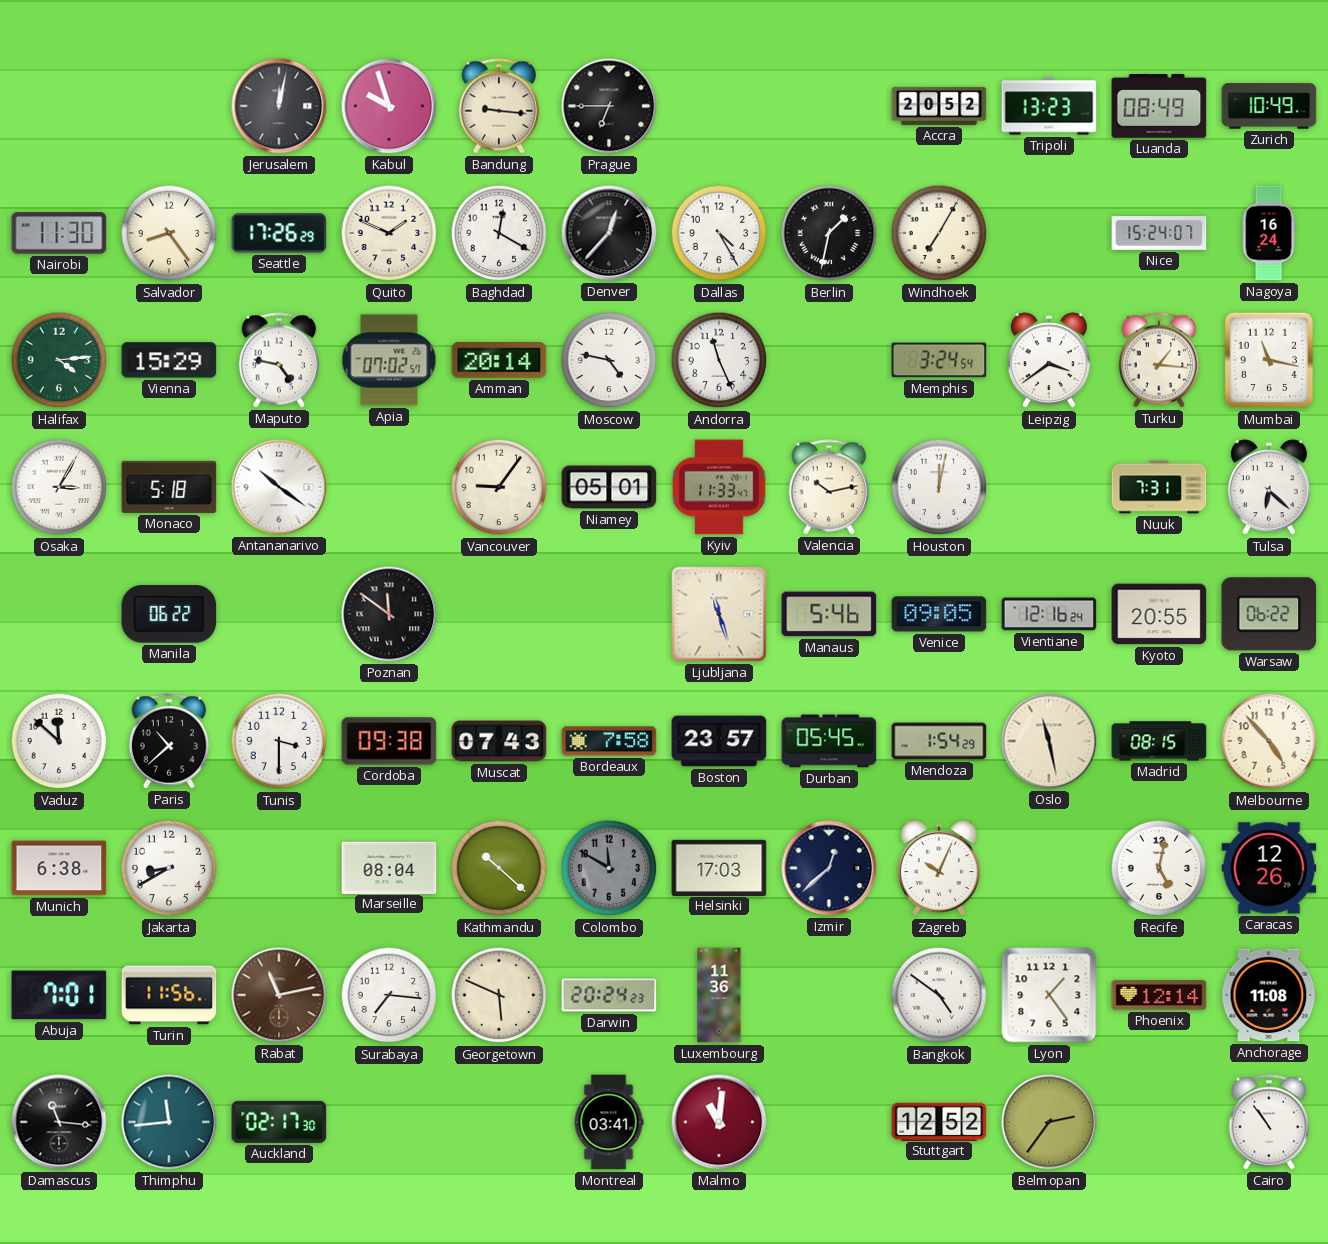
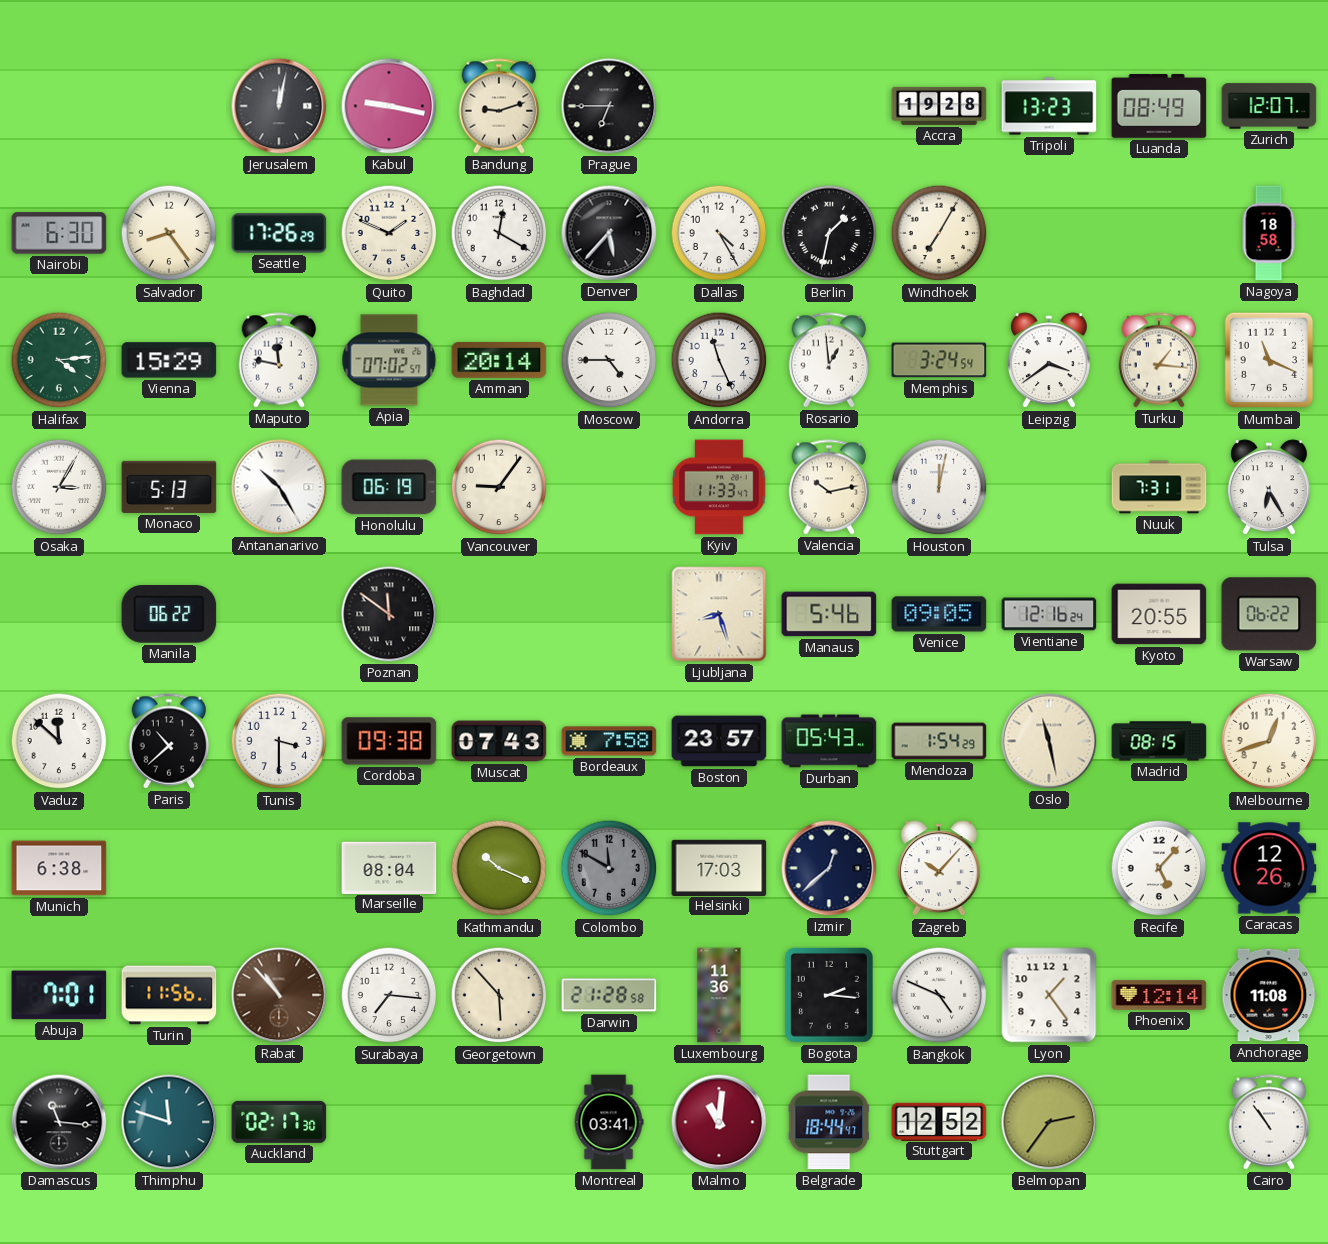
Kabul: 9:57 -> 9:17
Bandung: 9:16 -> 9:12
Accra: 20:52 -> 19:28
Zurich: 10:49 -> 12:07
Nairobi: 11:30 -> 6:30
Denver: 12:37 -> 5:37
Nice: 15:24 -> none
Nagoya: 16:24 -> 18:58
Maputo: 4:47 -> 11:47
Moscow: 4:47 -> 4:45
Rosario: none -> 12:59
Mumbai: 11:17 -> 11:19
Monaco: 5:18 -> 5:13
Antananarivo: 10:21 -> 10:25
Honolulu: none -> 06:19
Niamey: 05:01 -> none
Tulsa: 6:22 -> 6:25
Ljubljana: 11:27 -> 8:27
Durban: 05:45 -> 05:43
Melbourne: 4:53 -> 12:42
Jakarta: 8:40 -> none
Kathmandu: 10:22 -> 10:19
Zagreb: 10:04 -> 10:07
Recife: 5:02 -> 5:07
Rabat: 11:13 -> 10:53
Georgetown: 5:49 -> 5:53
Darwin: 20:24 -> 21:28
Bogota: none -> 2:16
Bangkok: 4:51 -> 4:49
Thimphu: 11:44 -> 11:48
Belgrade: none -> 18:44
